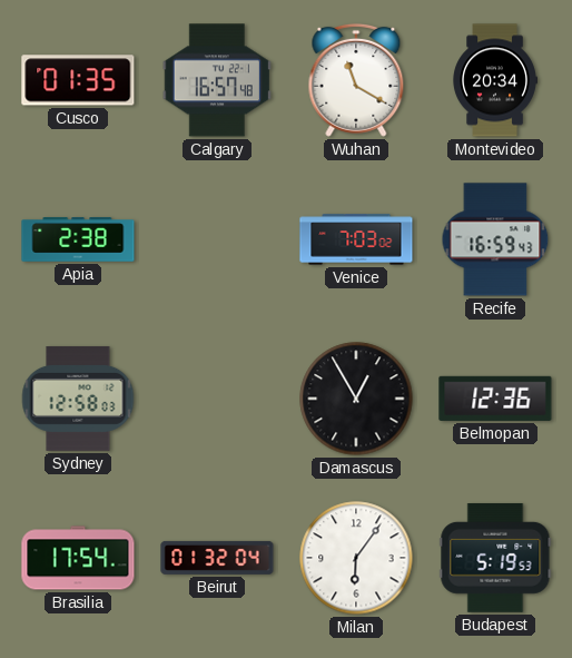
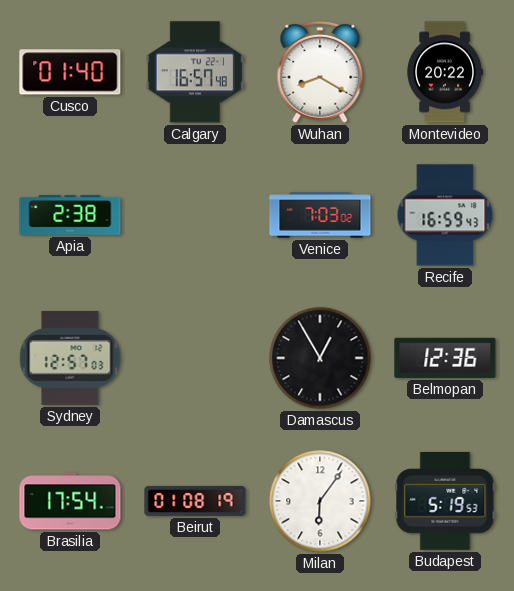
Cusco: 01:35 -> 01:40
Wuhan: 11:20 -> 8:20
Montevideo: 20:34 -> 20:22
Sydney: 12:58 -> 12:57
Beirut: 01:32 -> 01:08
